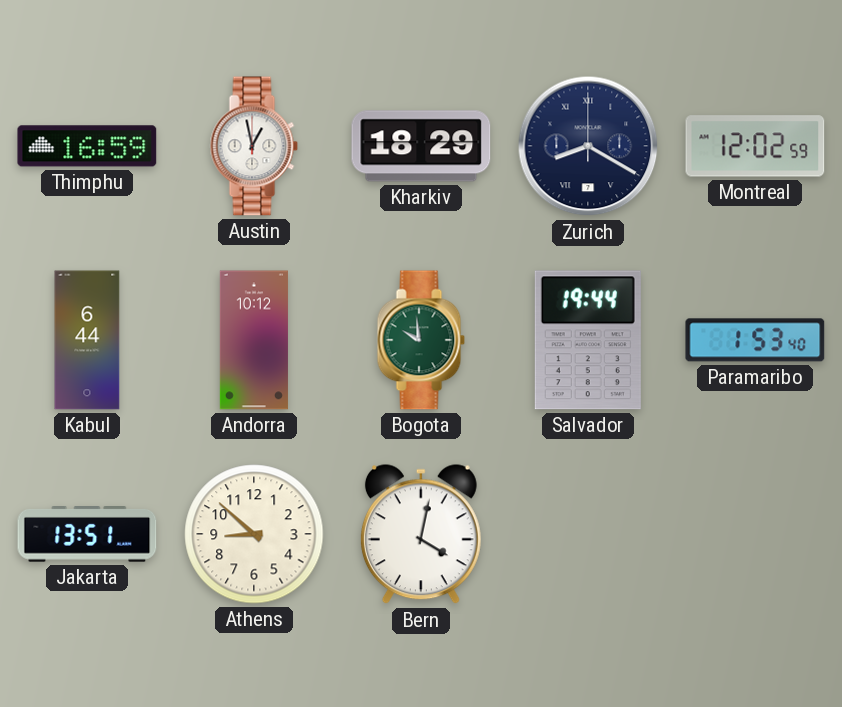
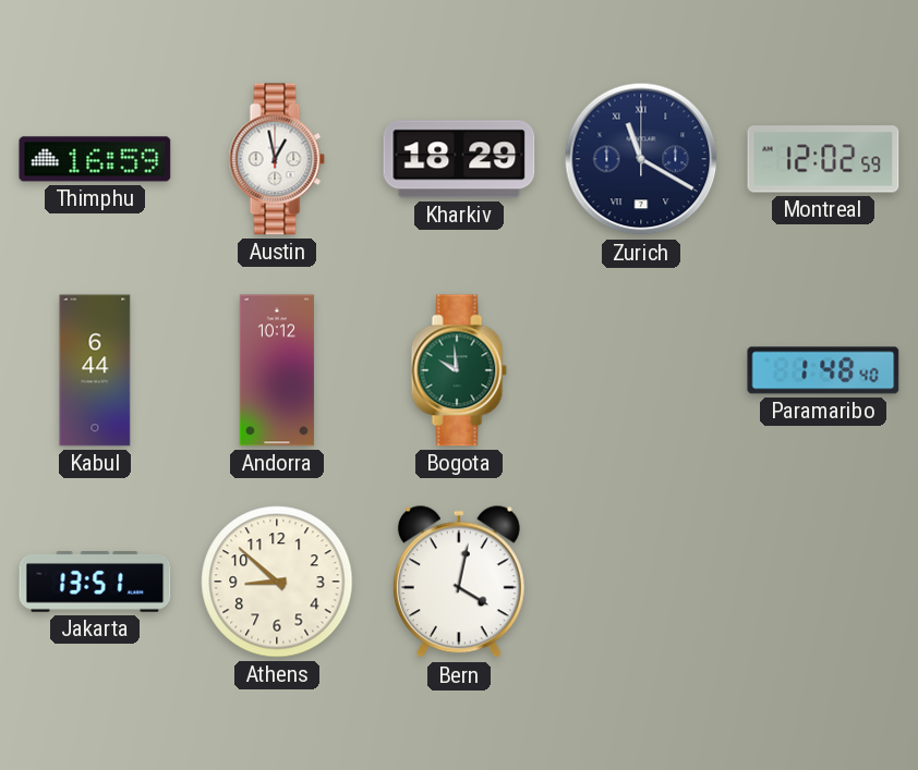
Zurich: 8:20 -> 11:20
Salvador: 19:44 -> none
Paramaribo: 1:53 -> 1:48
